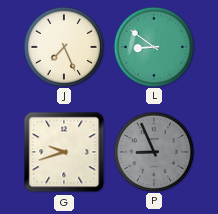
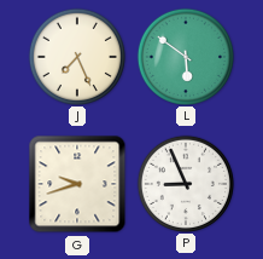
L: 8:51 -> 5:51
P dial: grey -> white
